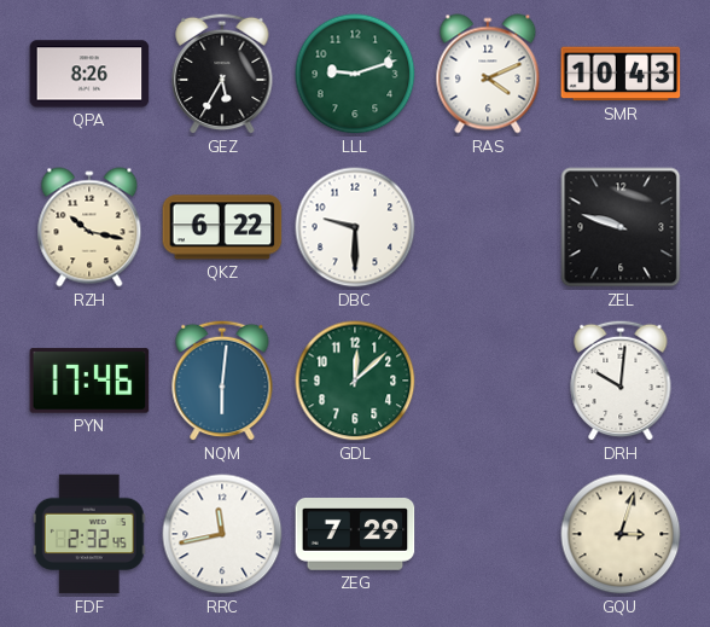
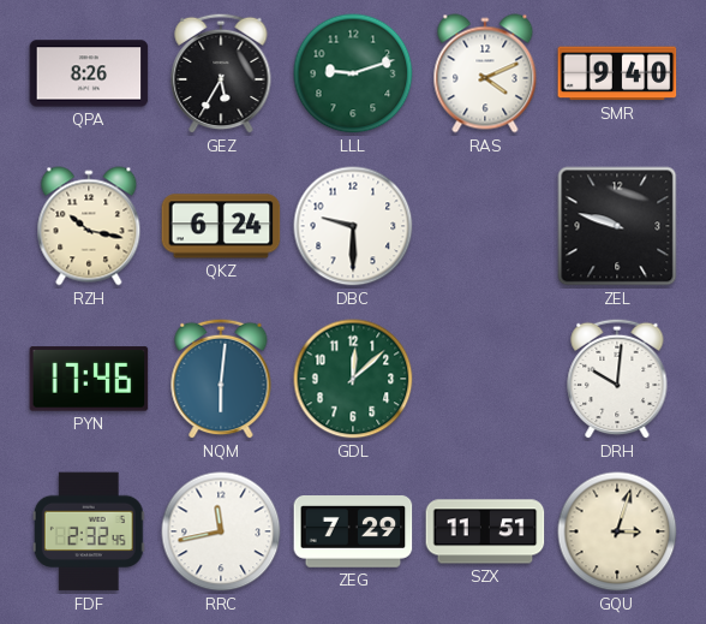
SMR: 10:43 -> 9:40
QKZ: 6:22 -> 6:24
SZX: none -> 11:51
